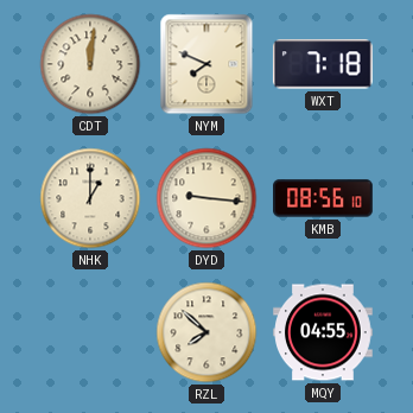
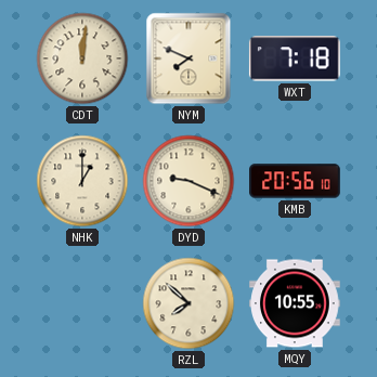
DYD: 9:16 -> 9:19
KMB: 08:56 -> 20:56
MQY: 04:55 -> 10:55
